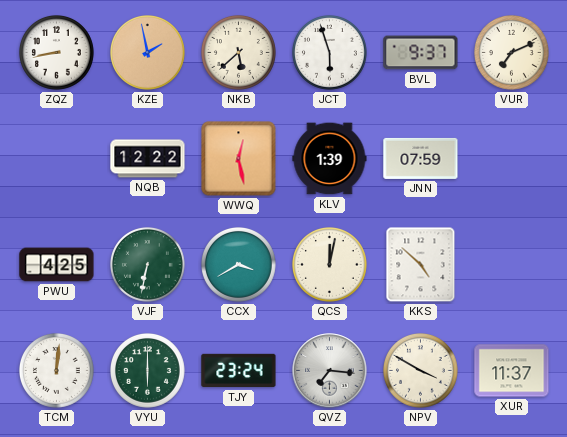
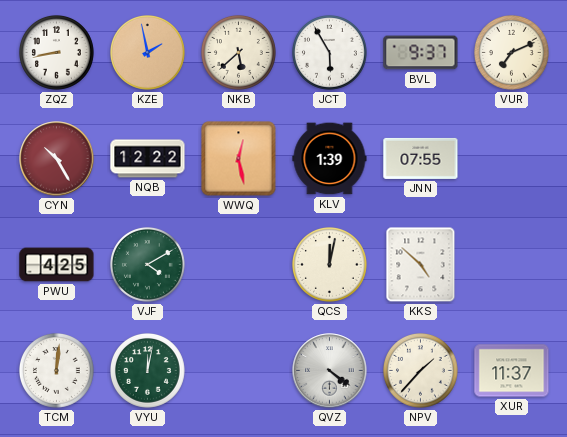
JCT: 5:57 -> 5:55
CYN: none -> 10:25
JNN: 07:59 -> 07:55
VJF: 6:32 -> 4:10
CCX: 3:40 -> none
VYU: 6:00 -> 12:02
TJY: 23:24 -> none
QVZ: 7:16 -> 4:21
NPV: 3:50 -> 1:37
